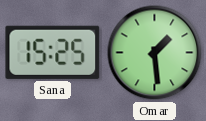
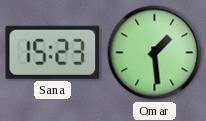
Sana: 15:25 -> 15:23
